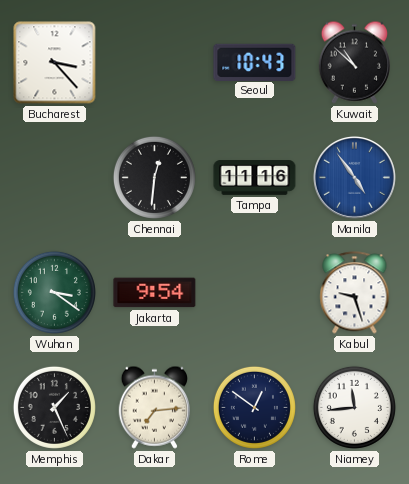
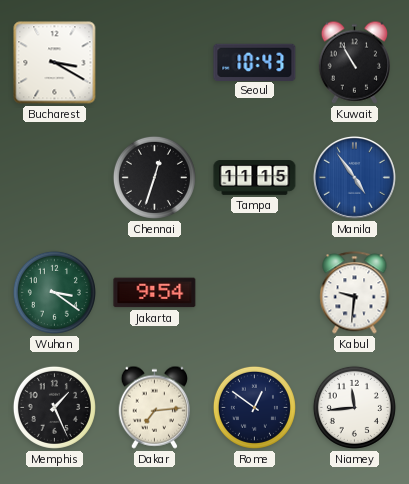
Bucharest: 3:23 -> 3:20
Kuwait: 10:52 -> 10:55
Chennai: 12:31 -> 12:33
Tampa: 11:16 -> 11:15
Kabul: 9:27 -> 9:31
